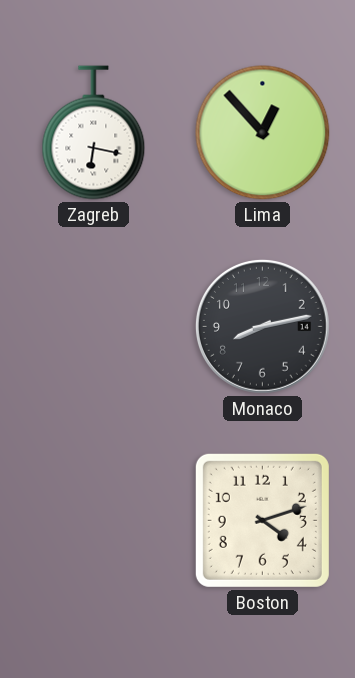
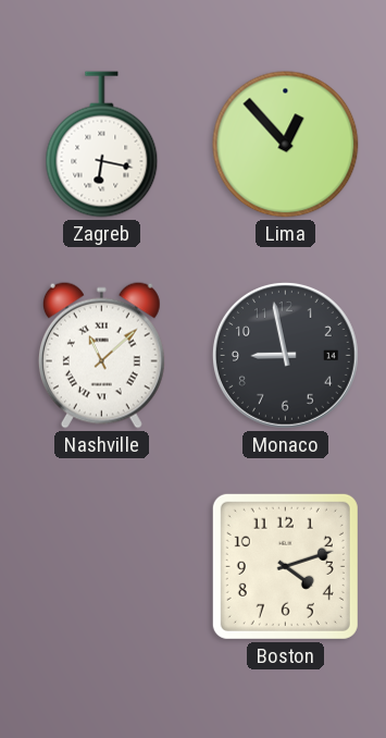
Nashville: none -> 11:08
Monaco: 8:13 -> 8:58
